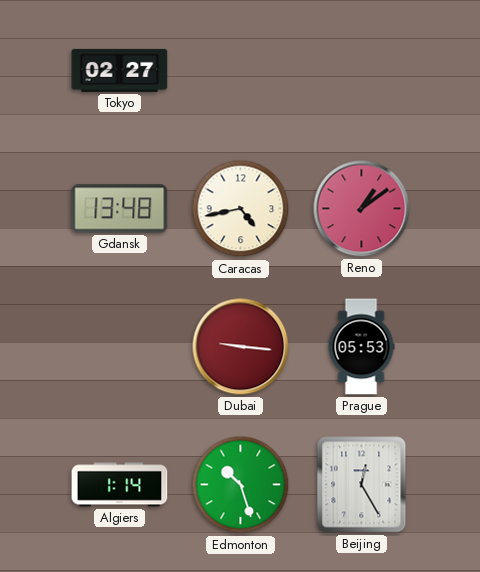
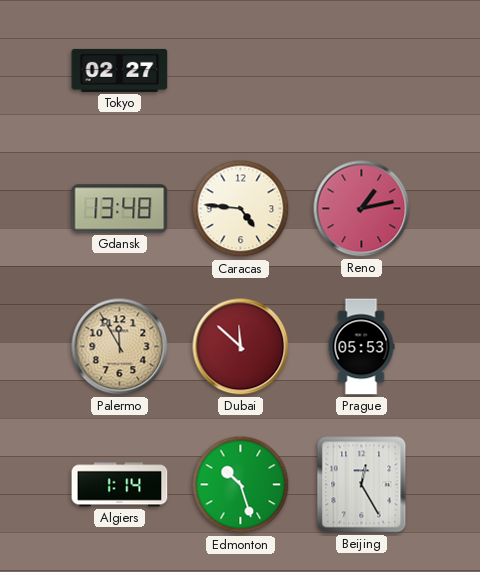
Caracas: 4:43 -> 4:46
Reno: 1:09 -> 1:13
Palermo: none -> 11:55
Dubai: 9:16 -> 11:52
